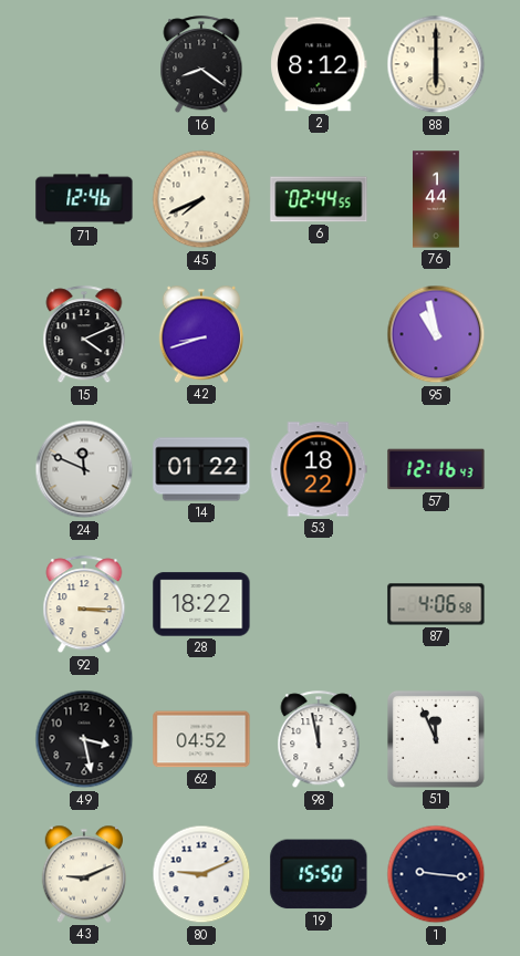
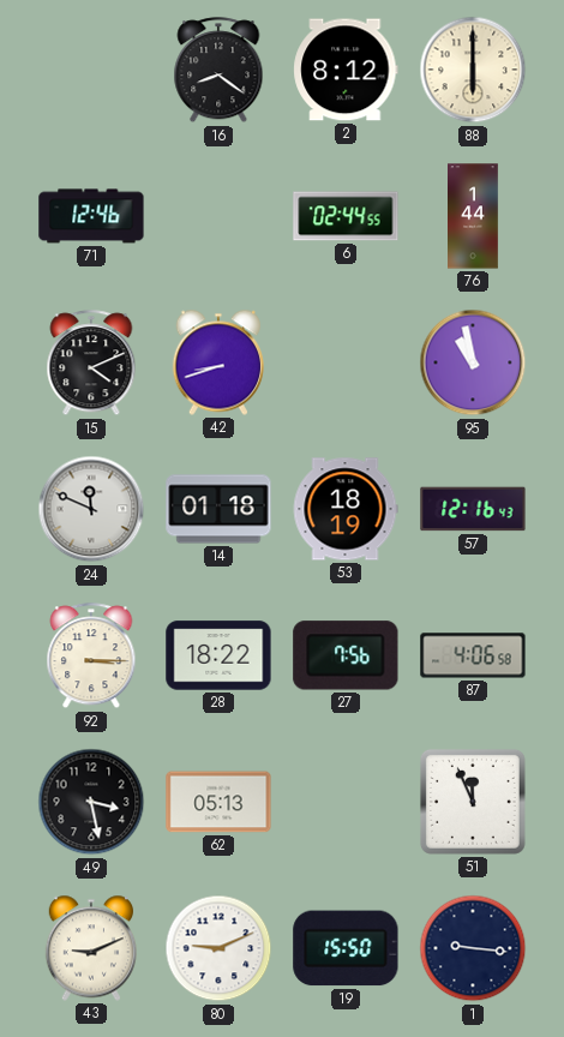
45: 7:41 -> none
14: 01:22 -> 01:18
53: 18:22 -> 18:19
27: none -> 7:56
62: 04:52 -> 05:13
98: 11:58 -> none
